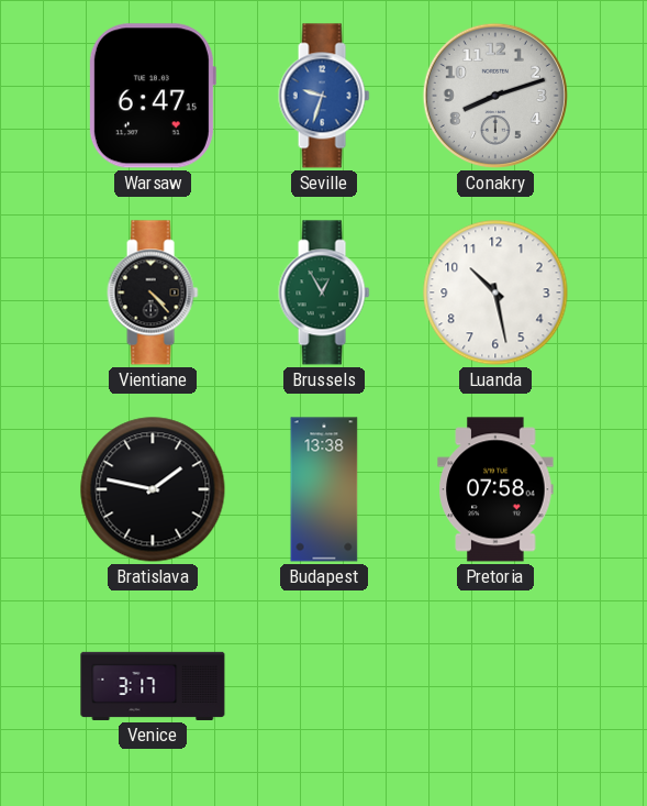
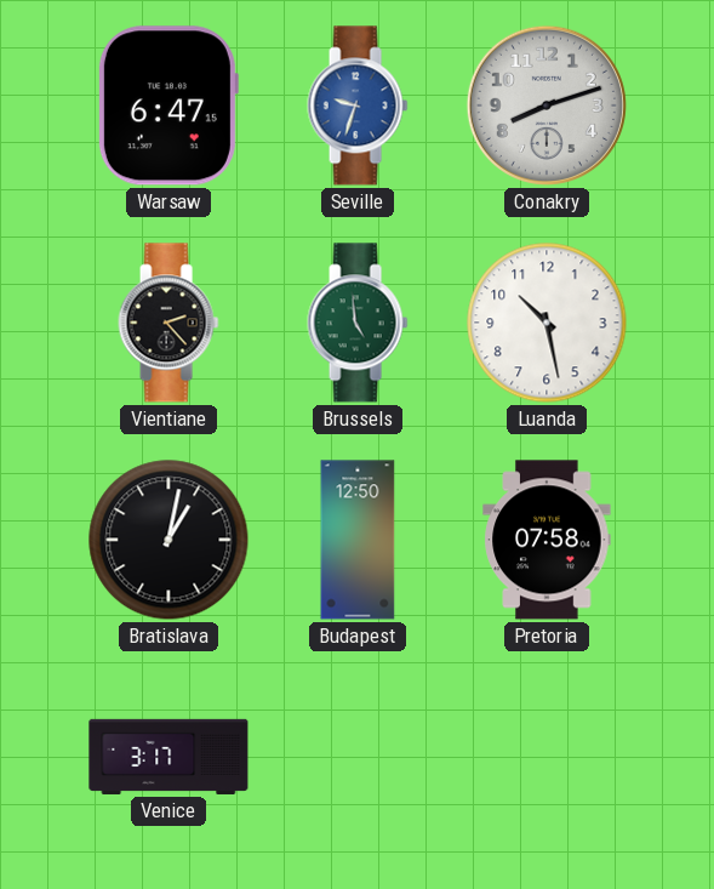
Vientiane: 4:23 -> 2:23
Brussels: 12:55 -> 4:59
Bratislava: 1:47 -> 1:02
Budapest: 13:38 -> 12:50
